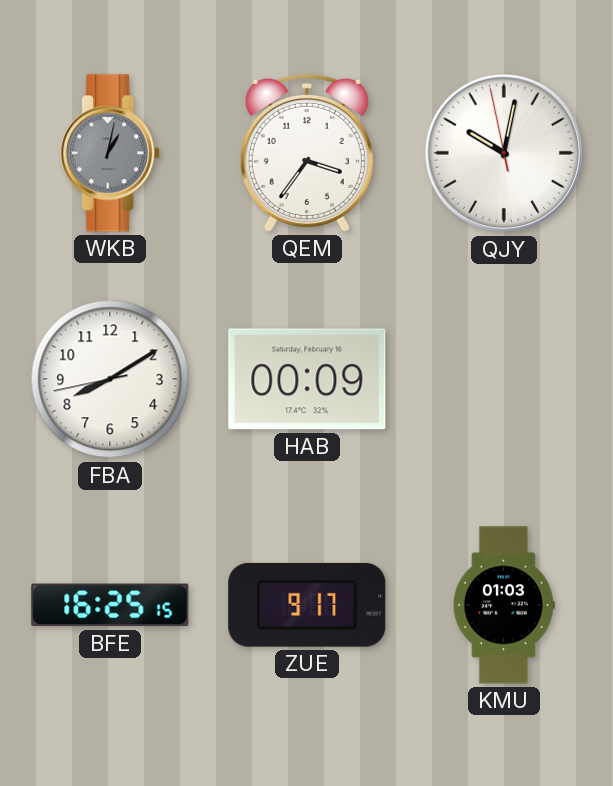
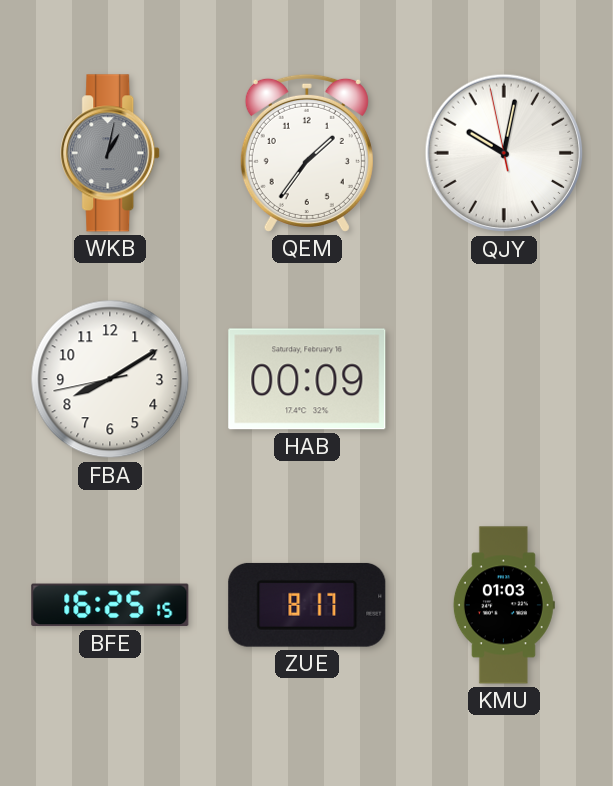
QEM: 3:36 -> 1:36
ZUE: 9:17 -> 8:17
